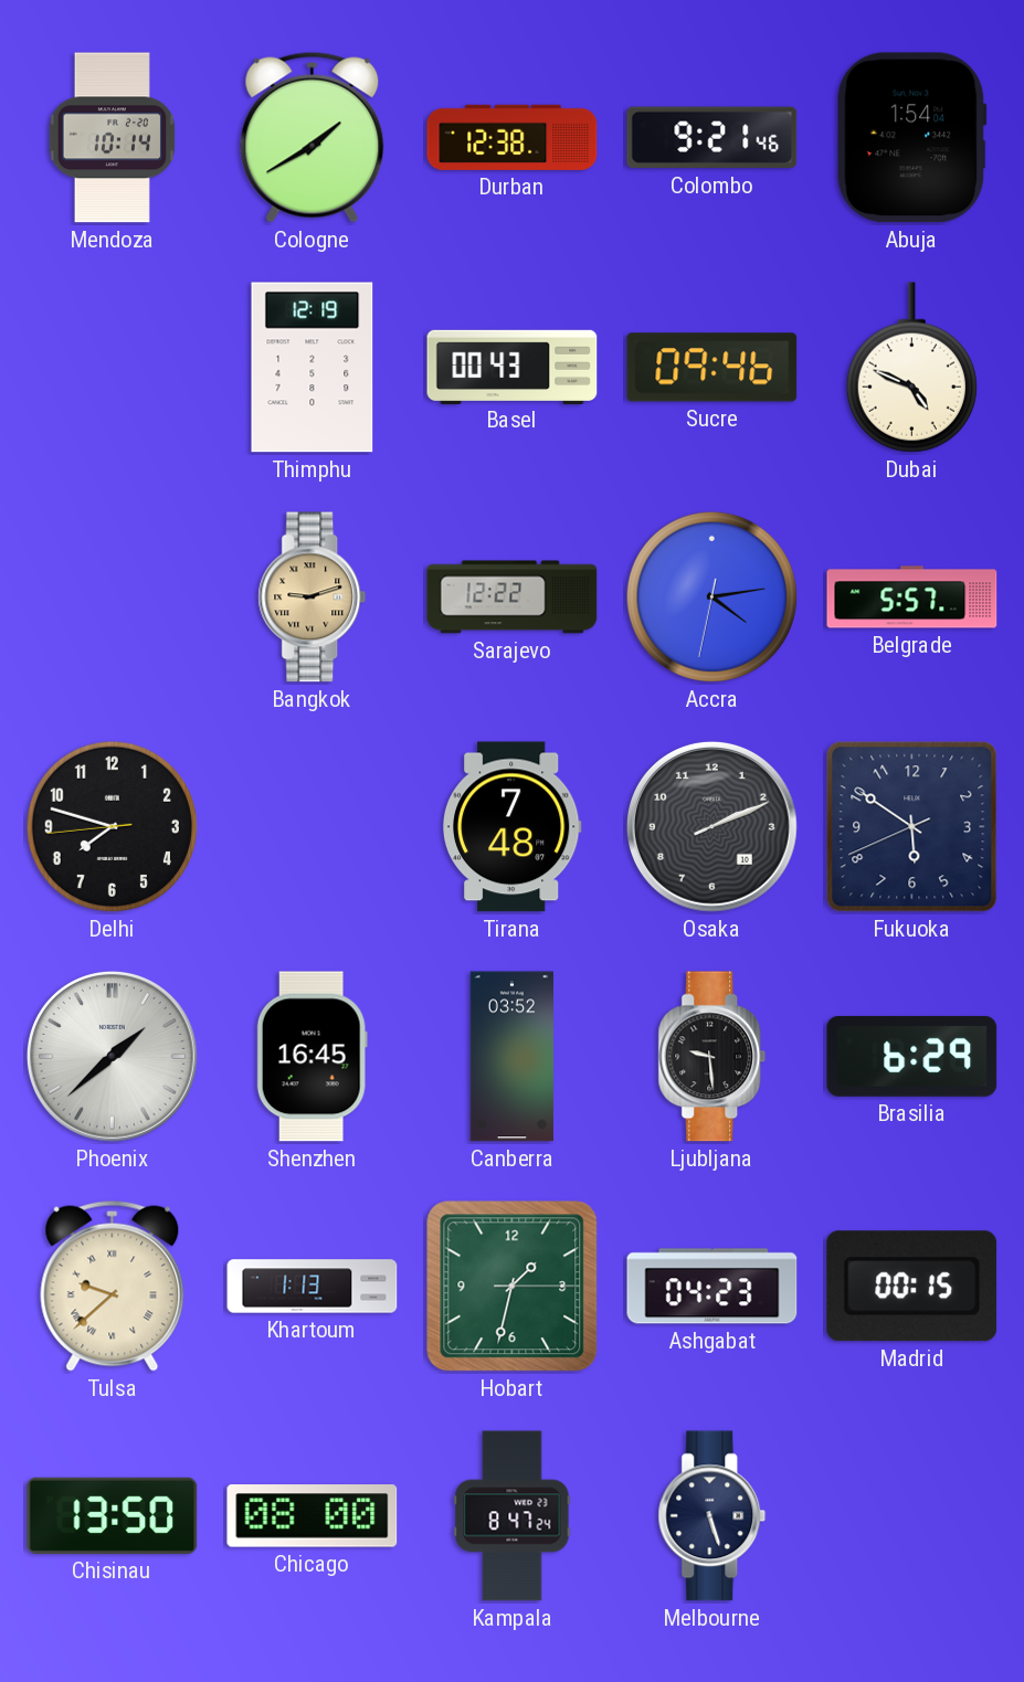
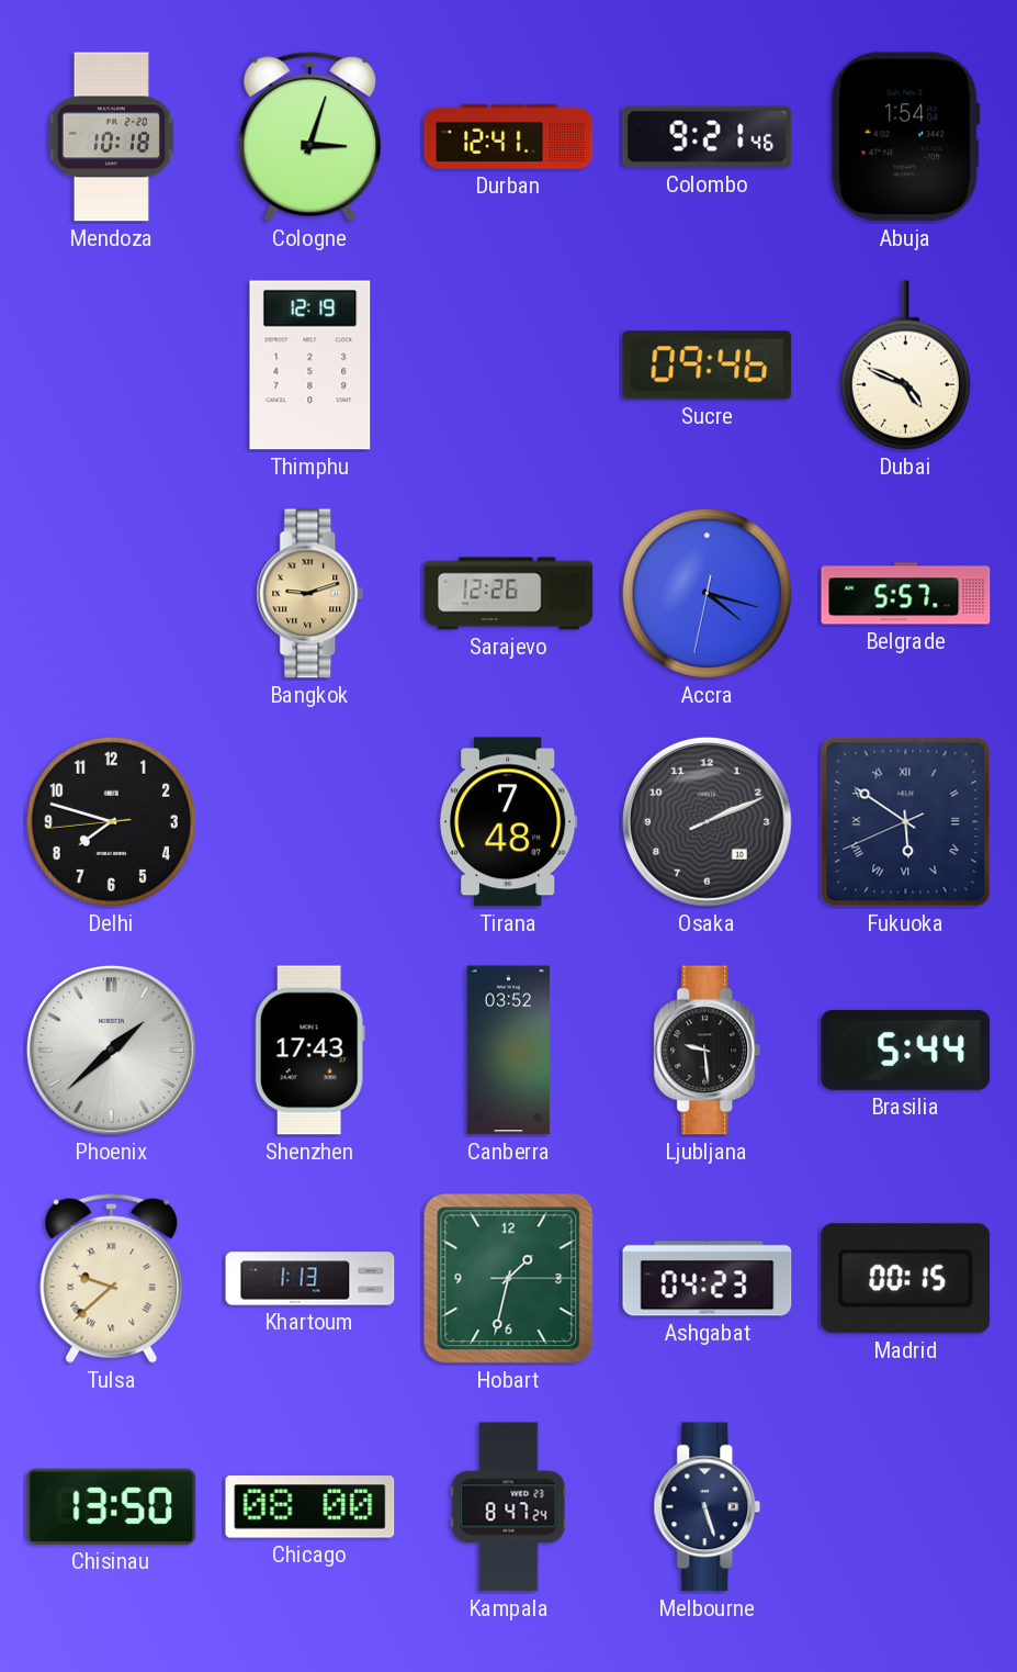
Mendoza: 10:14 -> 10:18
Cologne: 1:40 -> 3:03
Durban: 12:38 -> 12:41
Basel: 00:43 -> none
Sarajevo: 12:22 -> 12:26
Accra: 4:13 -> 4:17
Fukuoka numerals: Arabic -> Roman
Shenzhen: 16:45 -> 17:43
Brasilia: 6:29 -> 5:44
